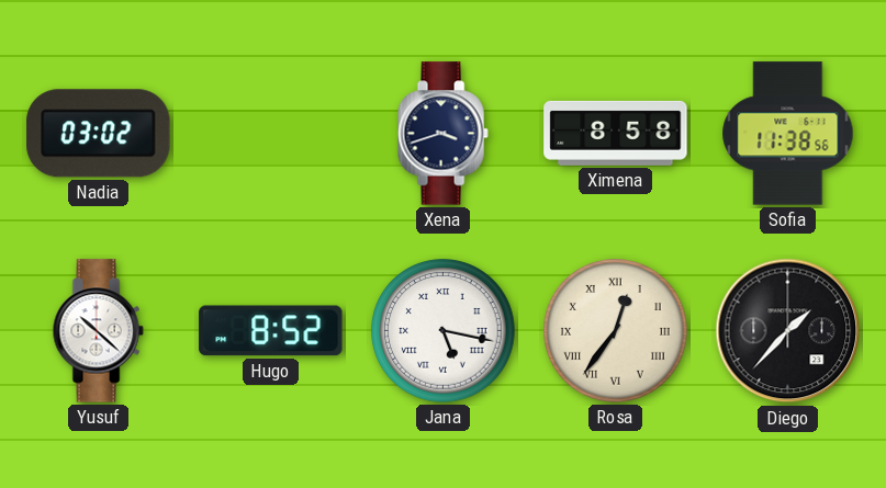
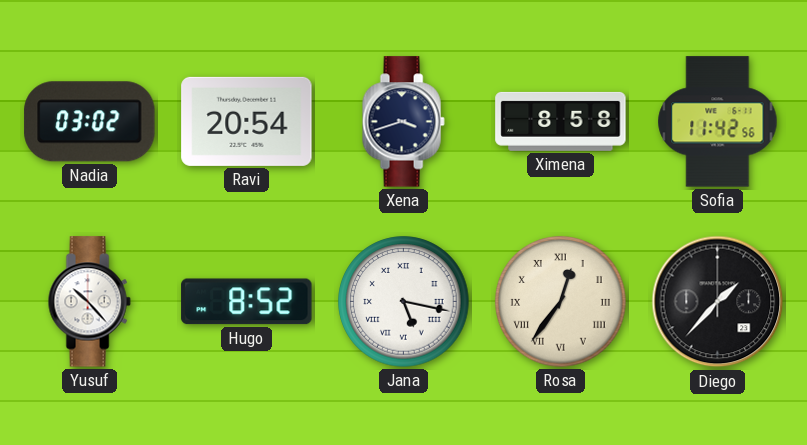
Ravi: none -> 20:54
Sofia: 11:38 -> 11:42
Yusuf: 10:22 -> 10:23
